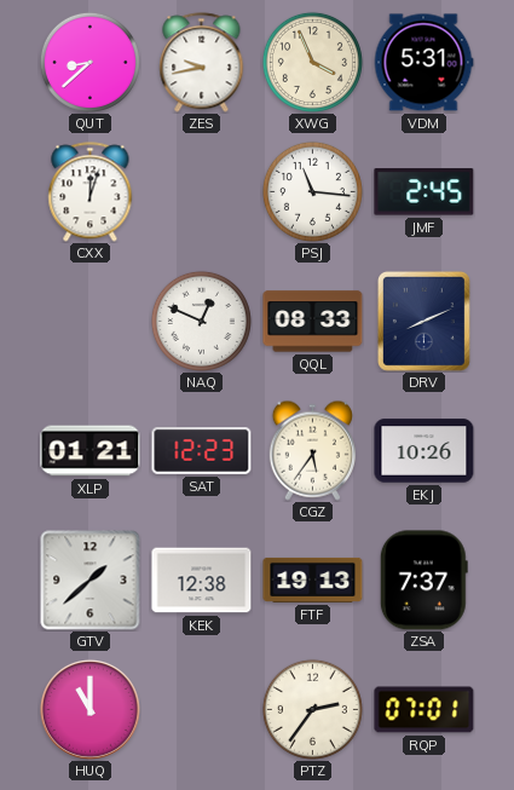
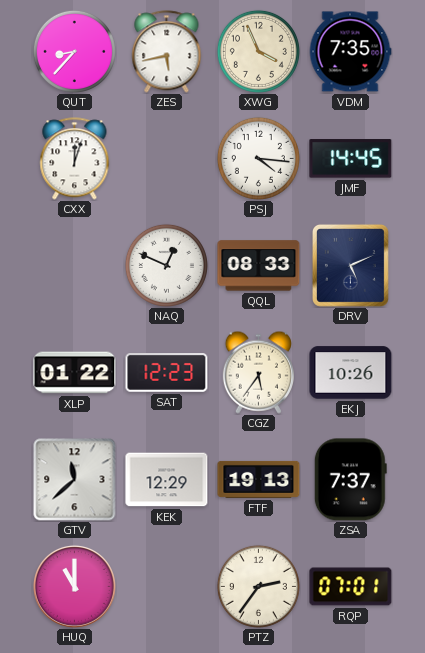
QUT: 8:38 -> 8:37
ZES: 9:43 -> 5:43
VDM: 5:31 -> 7:35
PSJ: 11:16 -> 4:16
JMF: 2:45 -> 14:45
DRV: 8:11 -> 5:11
XLP: 01:21 -> 01:22
GTV: 1:38 -> 11:38
KEK: 12:38 -> 12:29
